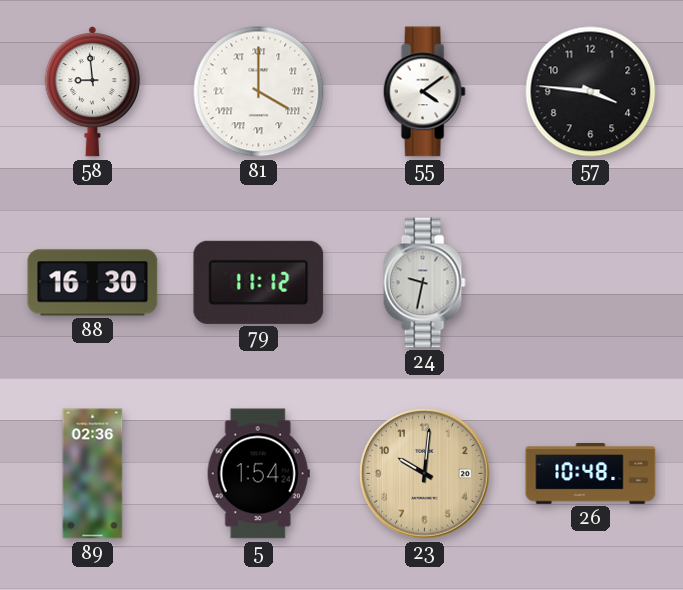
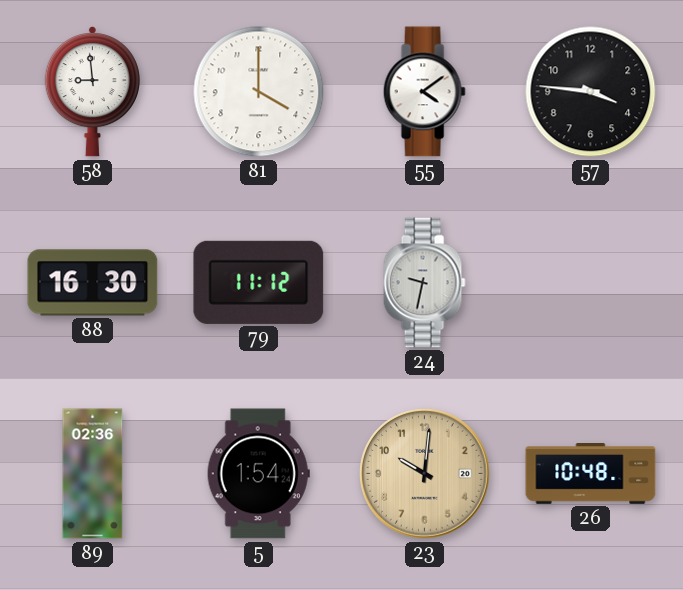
81 numerals: Roman -> Arabic
